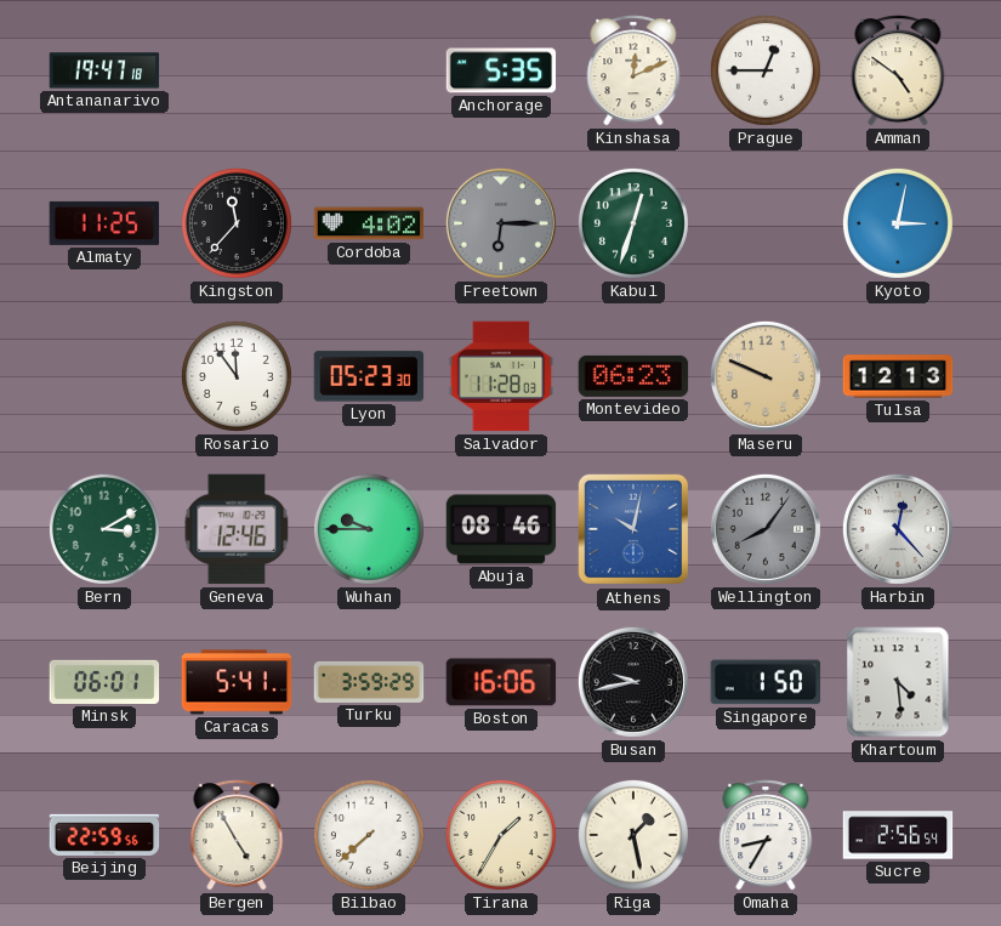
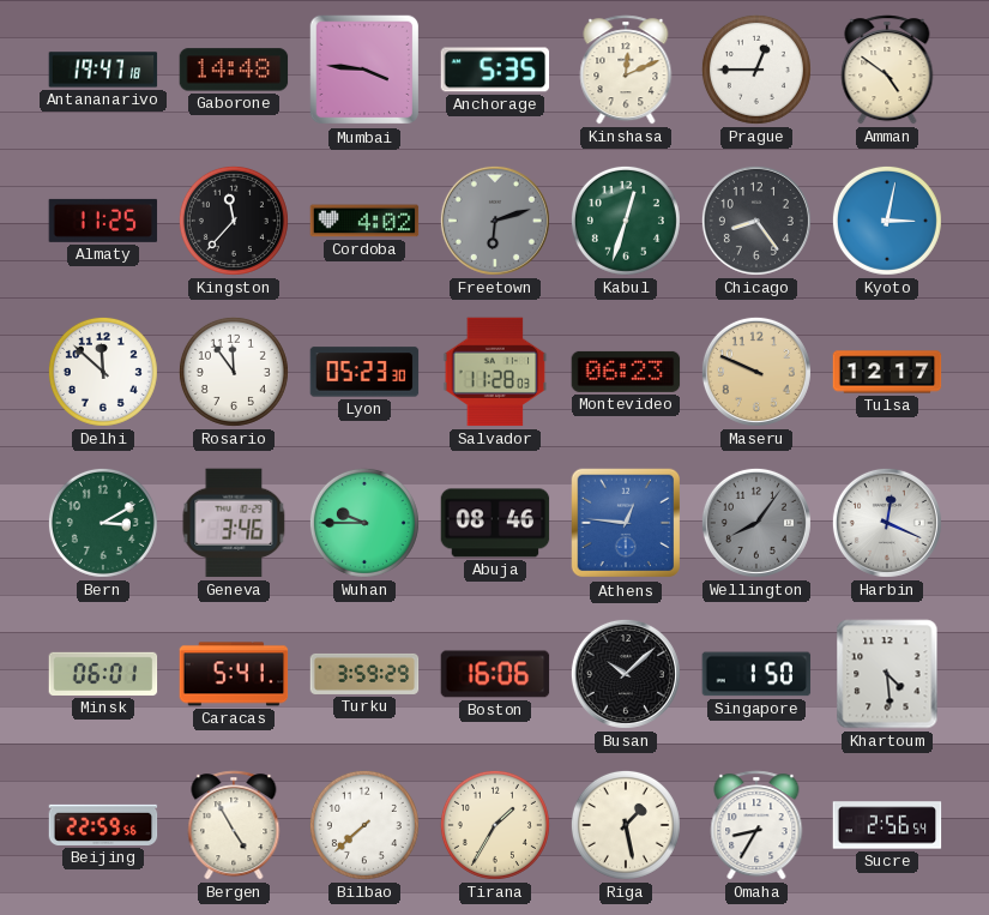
Gaborone: none -> 14:48
Mumbai: none -> 3:46
Freetown: 6:15 -> 6:12
Chicago: none -> 8:24
Delhi: none -> 11:52
Tulsa: 12:13 -> 12:17
Geneva: 12:46 -> 3:46
Athens: 10:02 -> 12:46
Harbin: 12:23 -> 12:19
Busan: 9:43 -> 10:08
